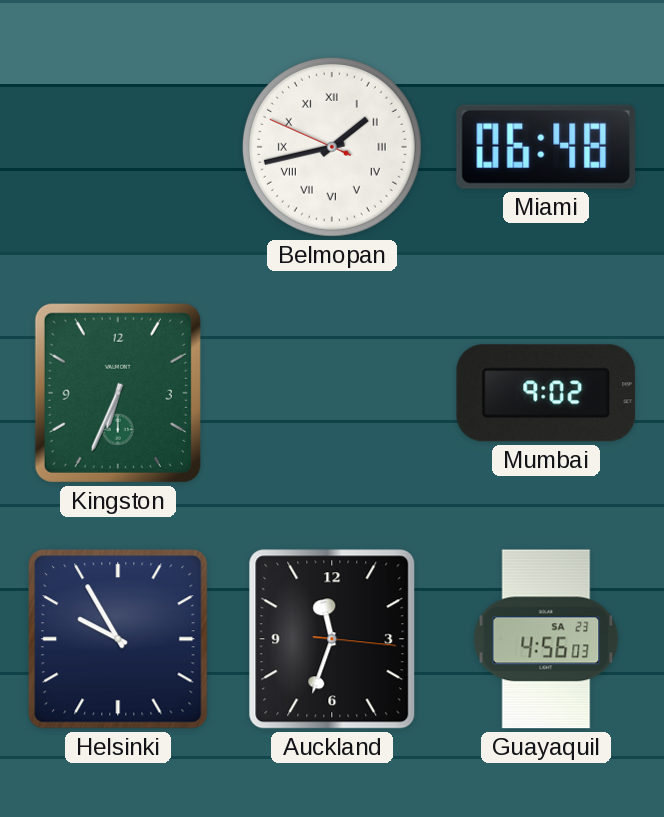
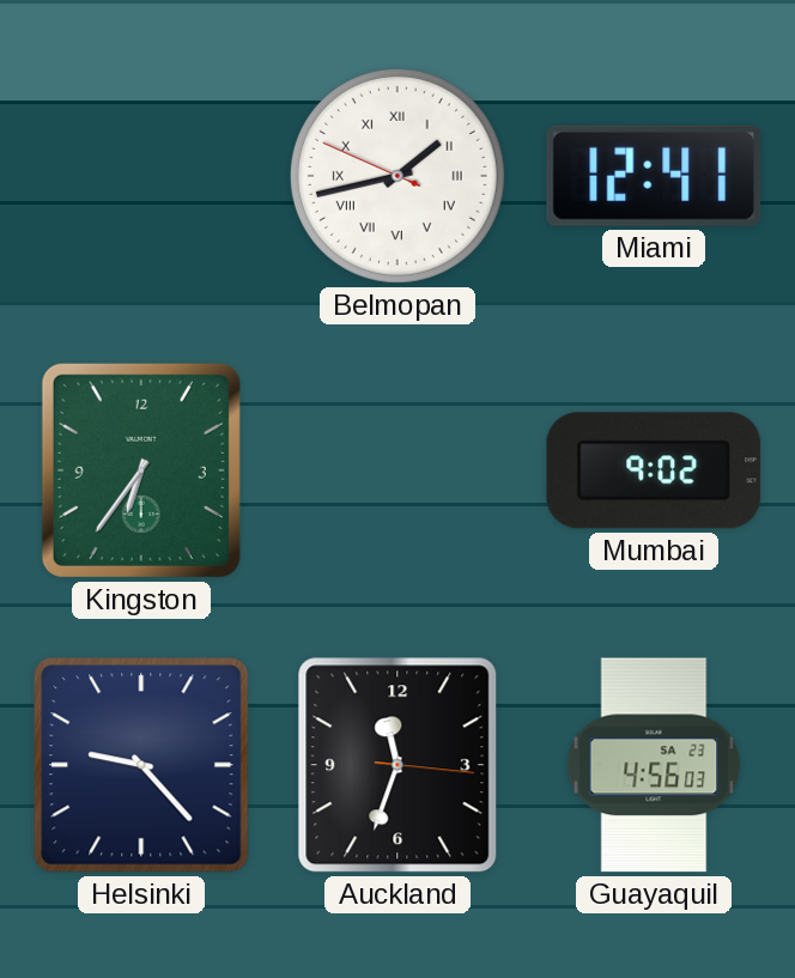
Miami: 06:48 -> 12:41
Kingston: 6:34 -> 6:36
Helsinki: 9:55 -> 9:23
